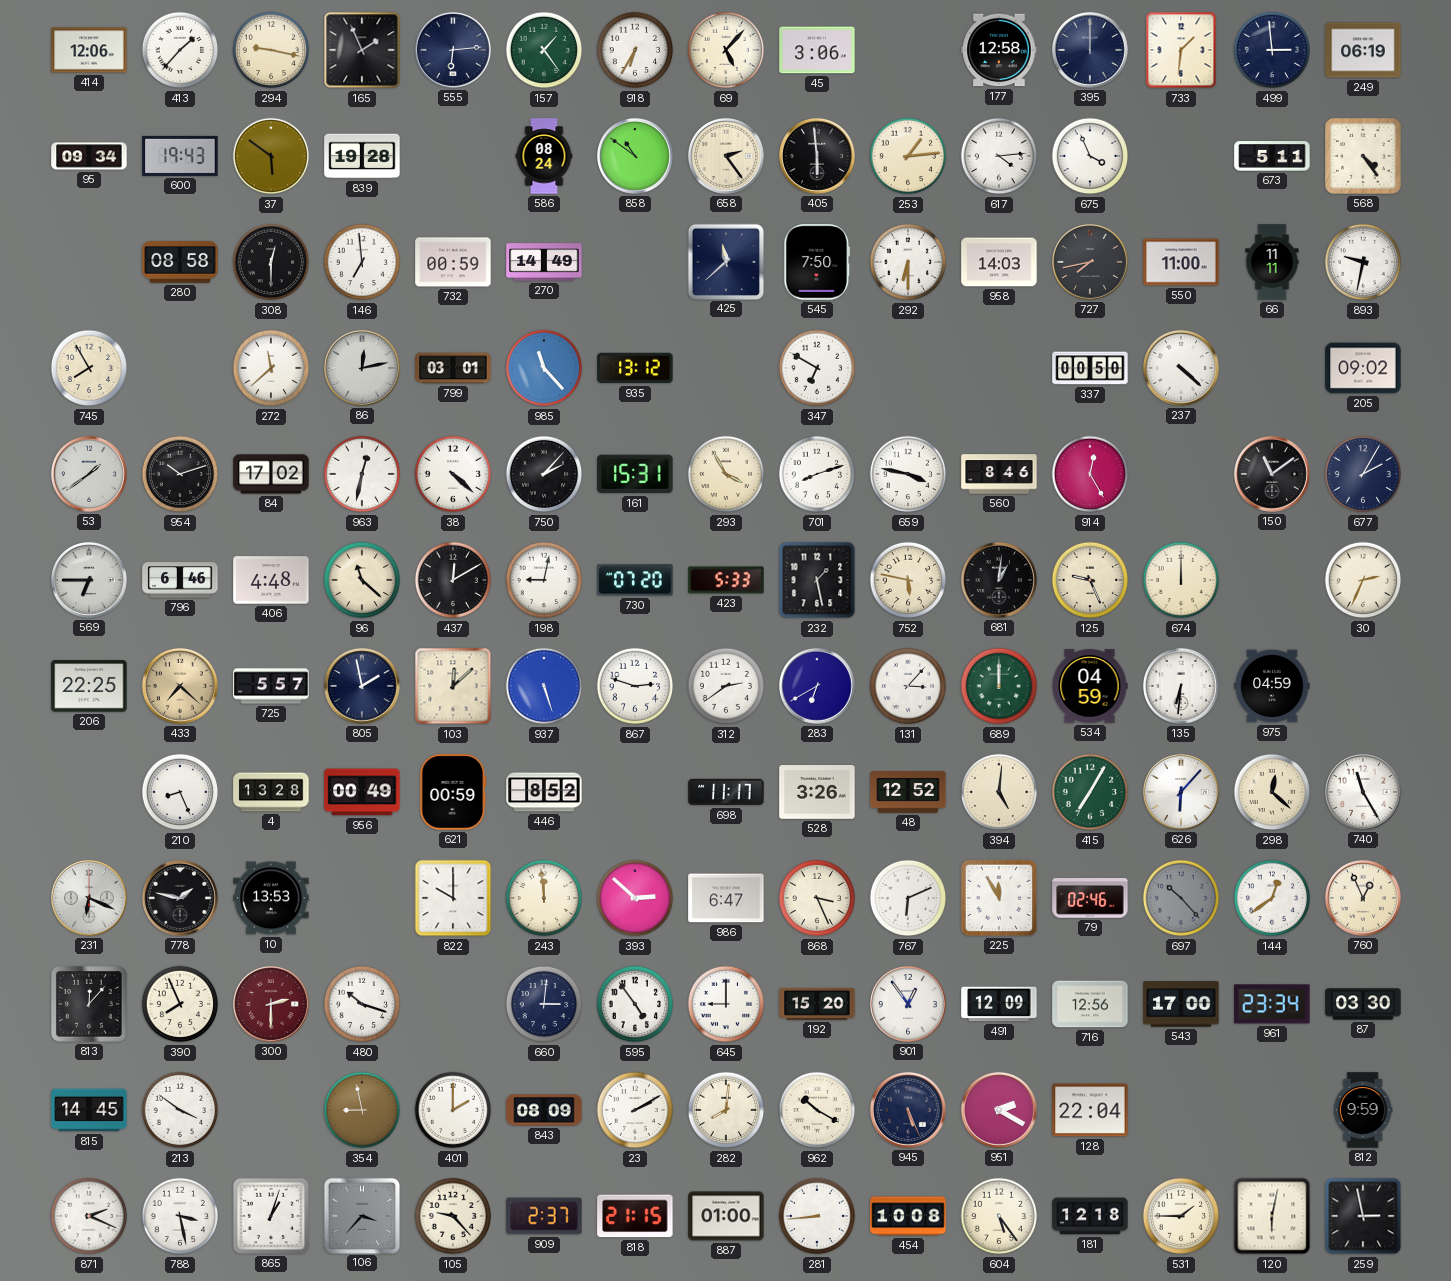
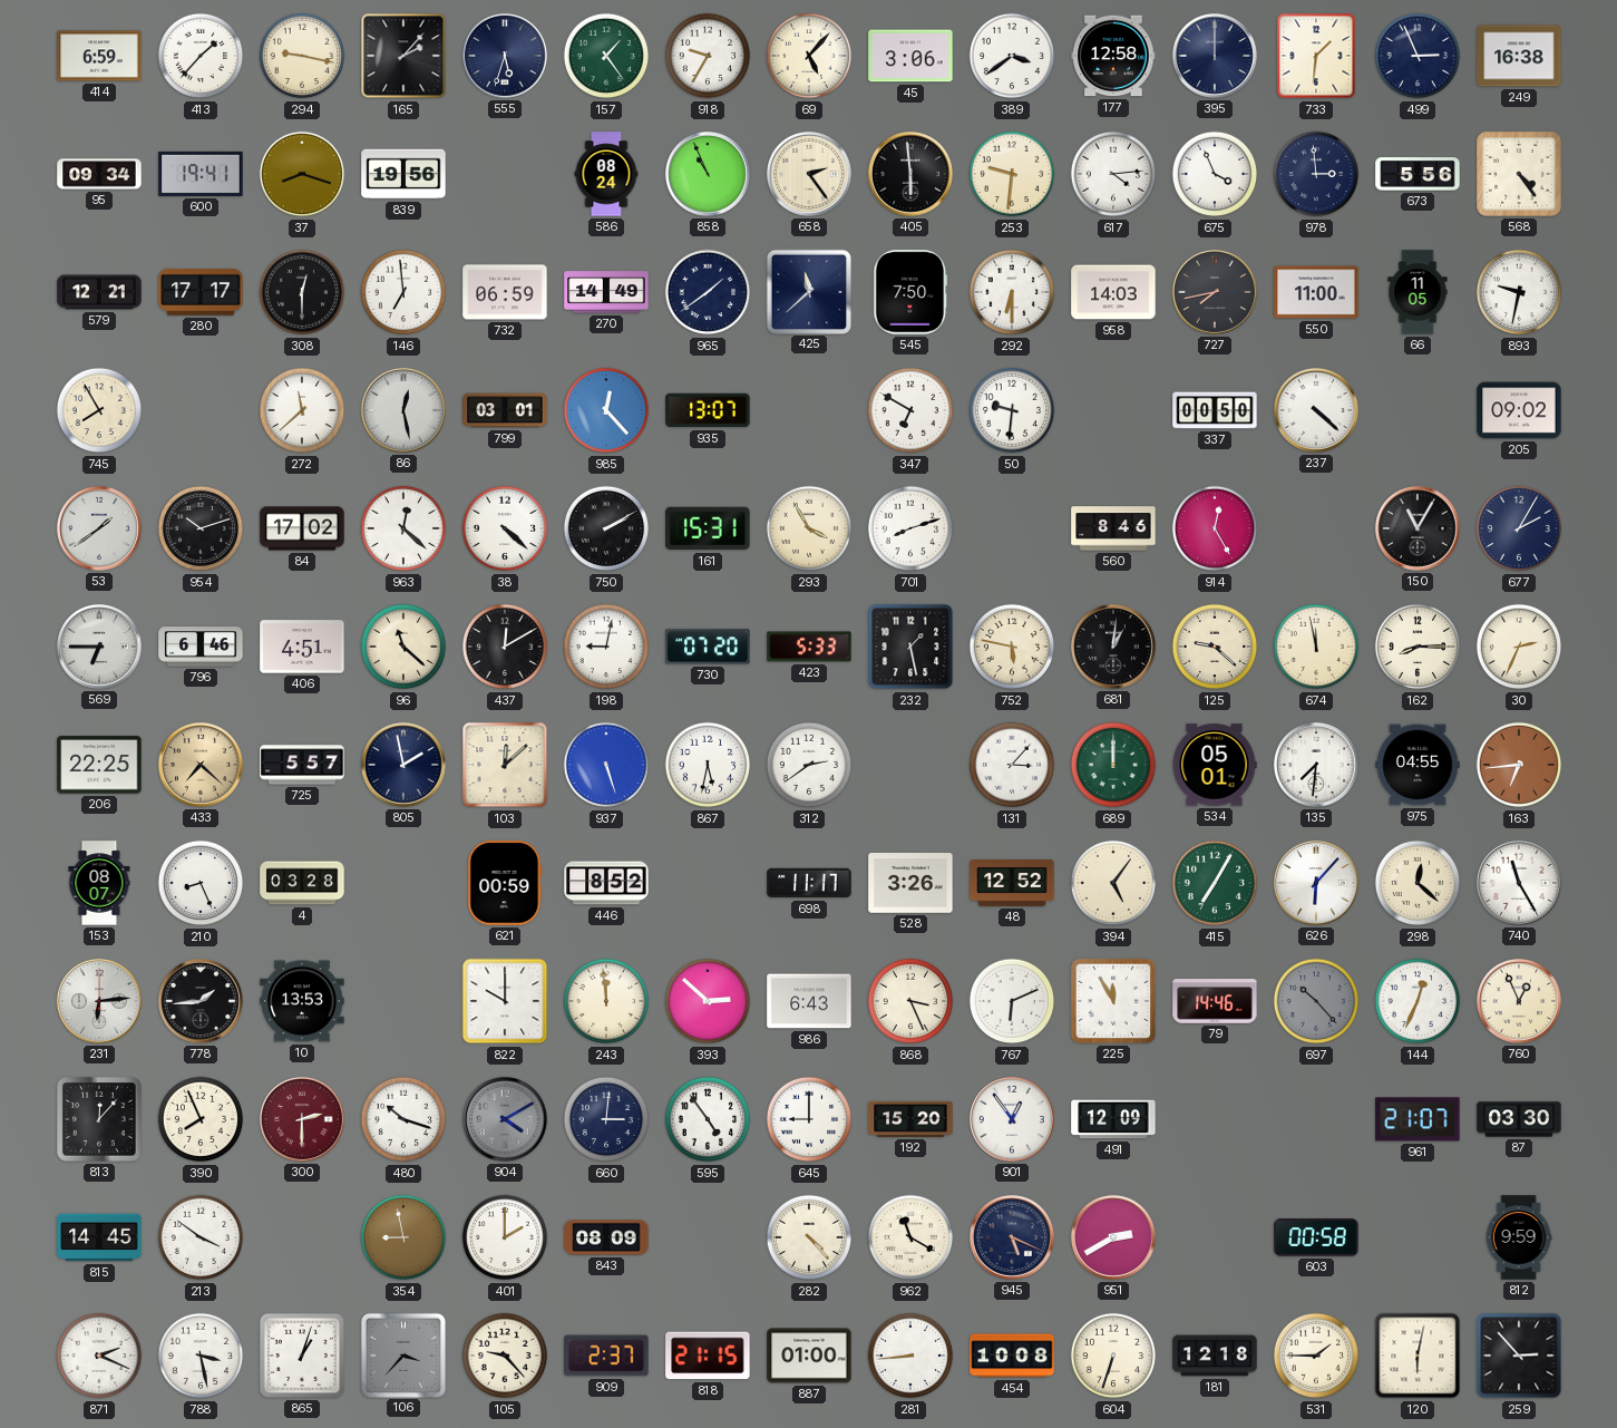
414: 12:06 -> 6:59
165: 1:56 -> 2:07
555: 6:14 -> 5:33
918: 6:35 -> 9:35
389: none -> 3:39
499: 2:59 -> 2:56
249: 06:19 -> 16:38
600: 19:43 -> 19:41
37: 5:51 -> 8:18
839: 19:28 -> 19:56
858: 10:51 -> 10:56
253: 1:14 -> 9:31
978: none -> 2:59
673: 5:11 -> 5:56
579: none -> 12:21
280: 08:58 -> 17:17
732: 00:59 -> 06:59
965: none -> 1:39
66: 11:11 -> 11:05
86: 12:13 -> 12:28
985: 11:23 -> 12:23
935: 13:12 -> 13:07
50: none -> 9:31
963: 12:32 -> 12:22
750: 2:07 -> 2:10
659: 3:47 -> none
150: 11:09 -> 11:05
406: 4:48 -> 4:51
125: 9:26 -> 9:22
674: 12:00 -> 11:58
162: none -> 8:15
867: 2:48 -> 5:32
283: 6:40 -> none
534: 04:59 -> 05:01
135: 6:31 -> 7:31
975: 04:59 -> 04:55
163: none -> 6:44
153: none -> 08:07
4: 13:28 -> 03:28
956: 00:49 -> none
394: 5:01 -> 5:06
231: 6:19 -> 6:14
778: 1:47 -> 1:44
986: 6:47 -> 6:43
79: 02:46 -> 14:46
144: 12:39 -> 12:34
904: none -> 4:10
716: 12:56 -> none
543: 17:00 -> none
961: 23:34 -> 21:07
23: 2:10 -> none
282: 8:01 -> 4:23
962: 10:20 -> 11:20
945: 5:26 -> 5:19
951: 2:20 -> 2:40
128: 22:04 -> none
603: none -> 00:58
604: 5:24 -> 6:33
259: 2:58 -> 2:53
